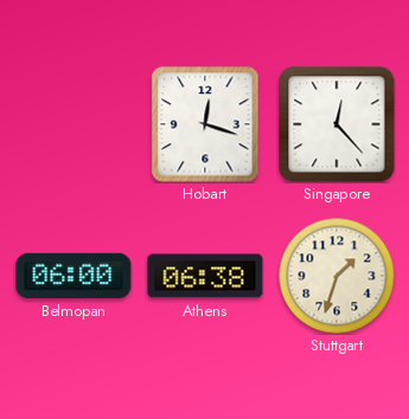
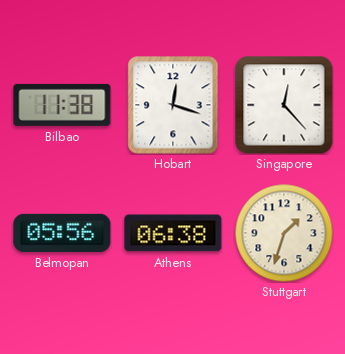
Bilbao: none -> 11:38
Belmopan: 06:00 -> 05:56
